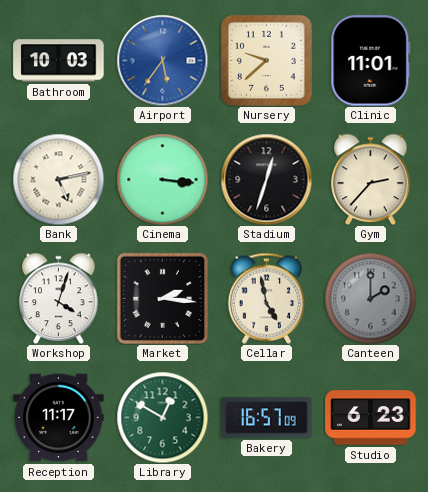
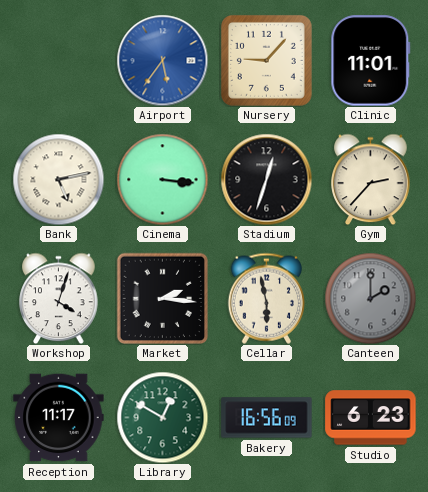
Bathroom: 10:03 -> none
Nursery: 9:38 -> 9:07
Cellar: 4:58 -> 5:58
Bakery: 16:57 -> 16:56
